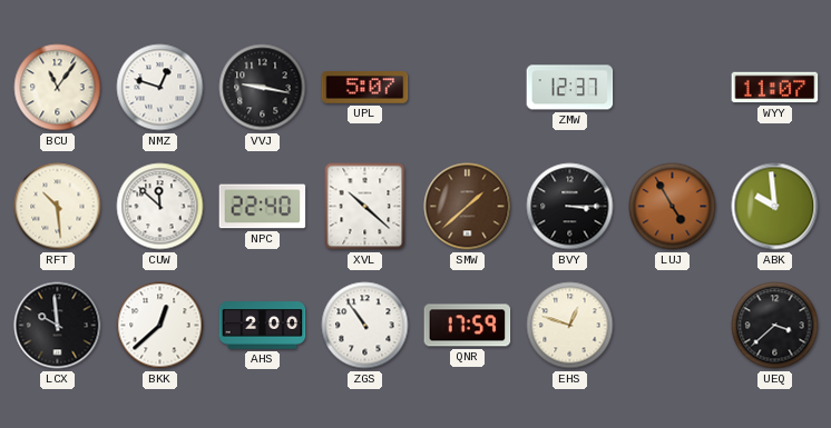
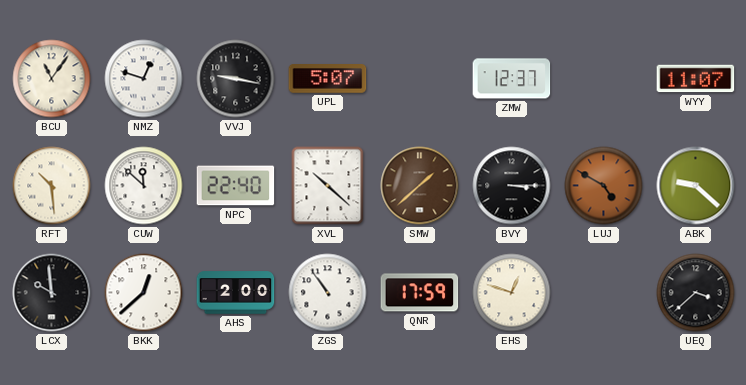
LUJ: 4:55 -> 4:50
ABK: 9:59 -> 9:22
